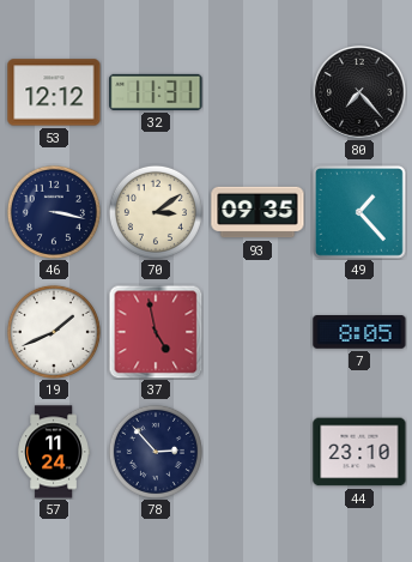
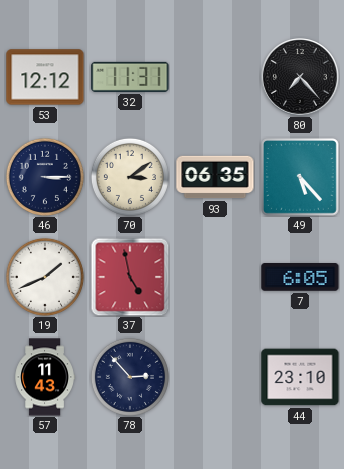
46: 3:17 -> 3:15
93: 09:35 -> 06:35
49: 1:23 -> 5:23
7: 8:05 -> 6:05
57: 11:24 -> 11:43
